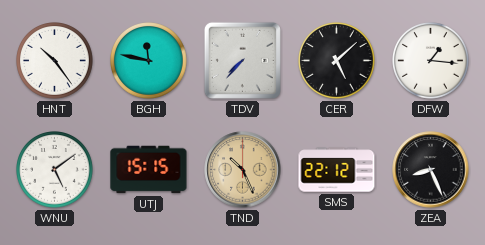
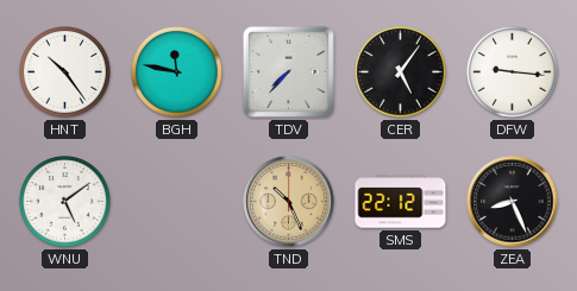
CER: 5:08 -> 5:06
DFW: 1:16 -> 9:16
UTJ: 15:15 -> none
